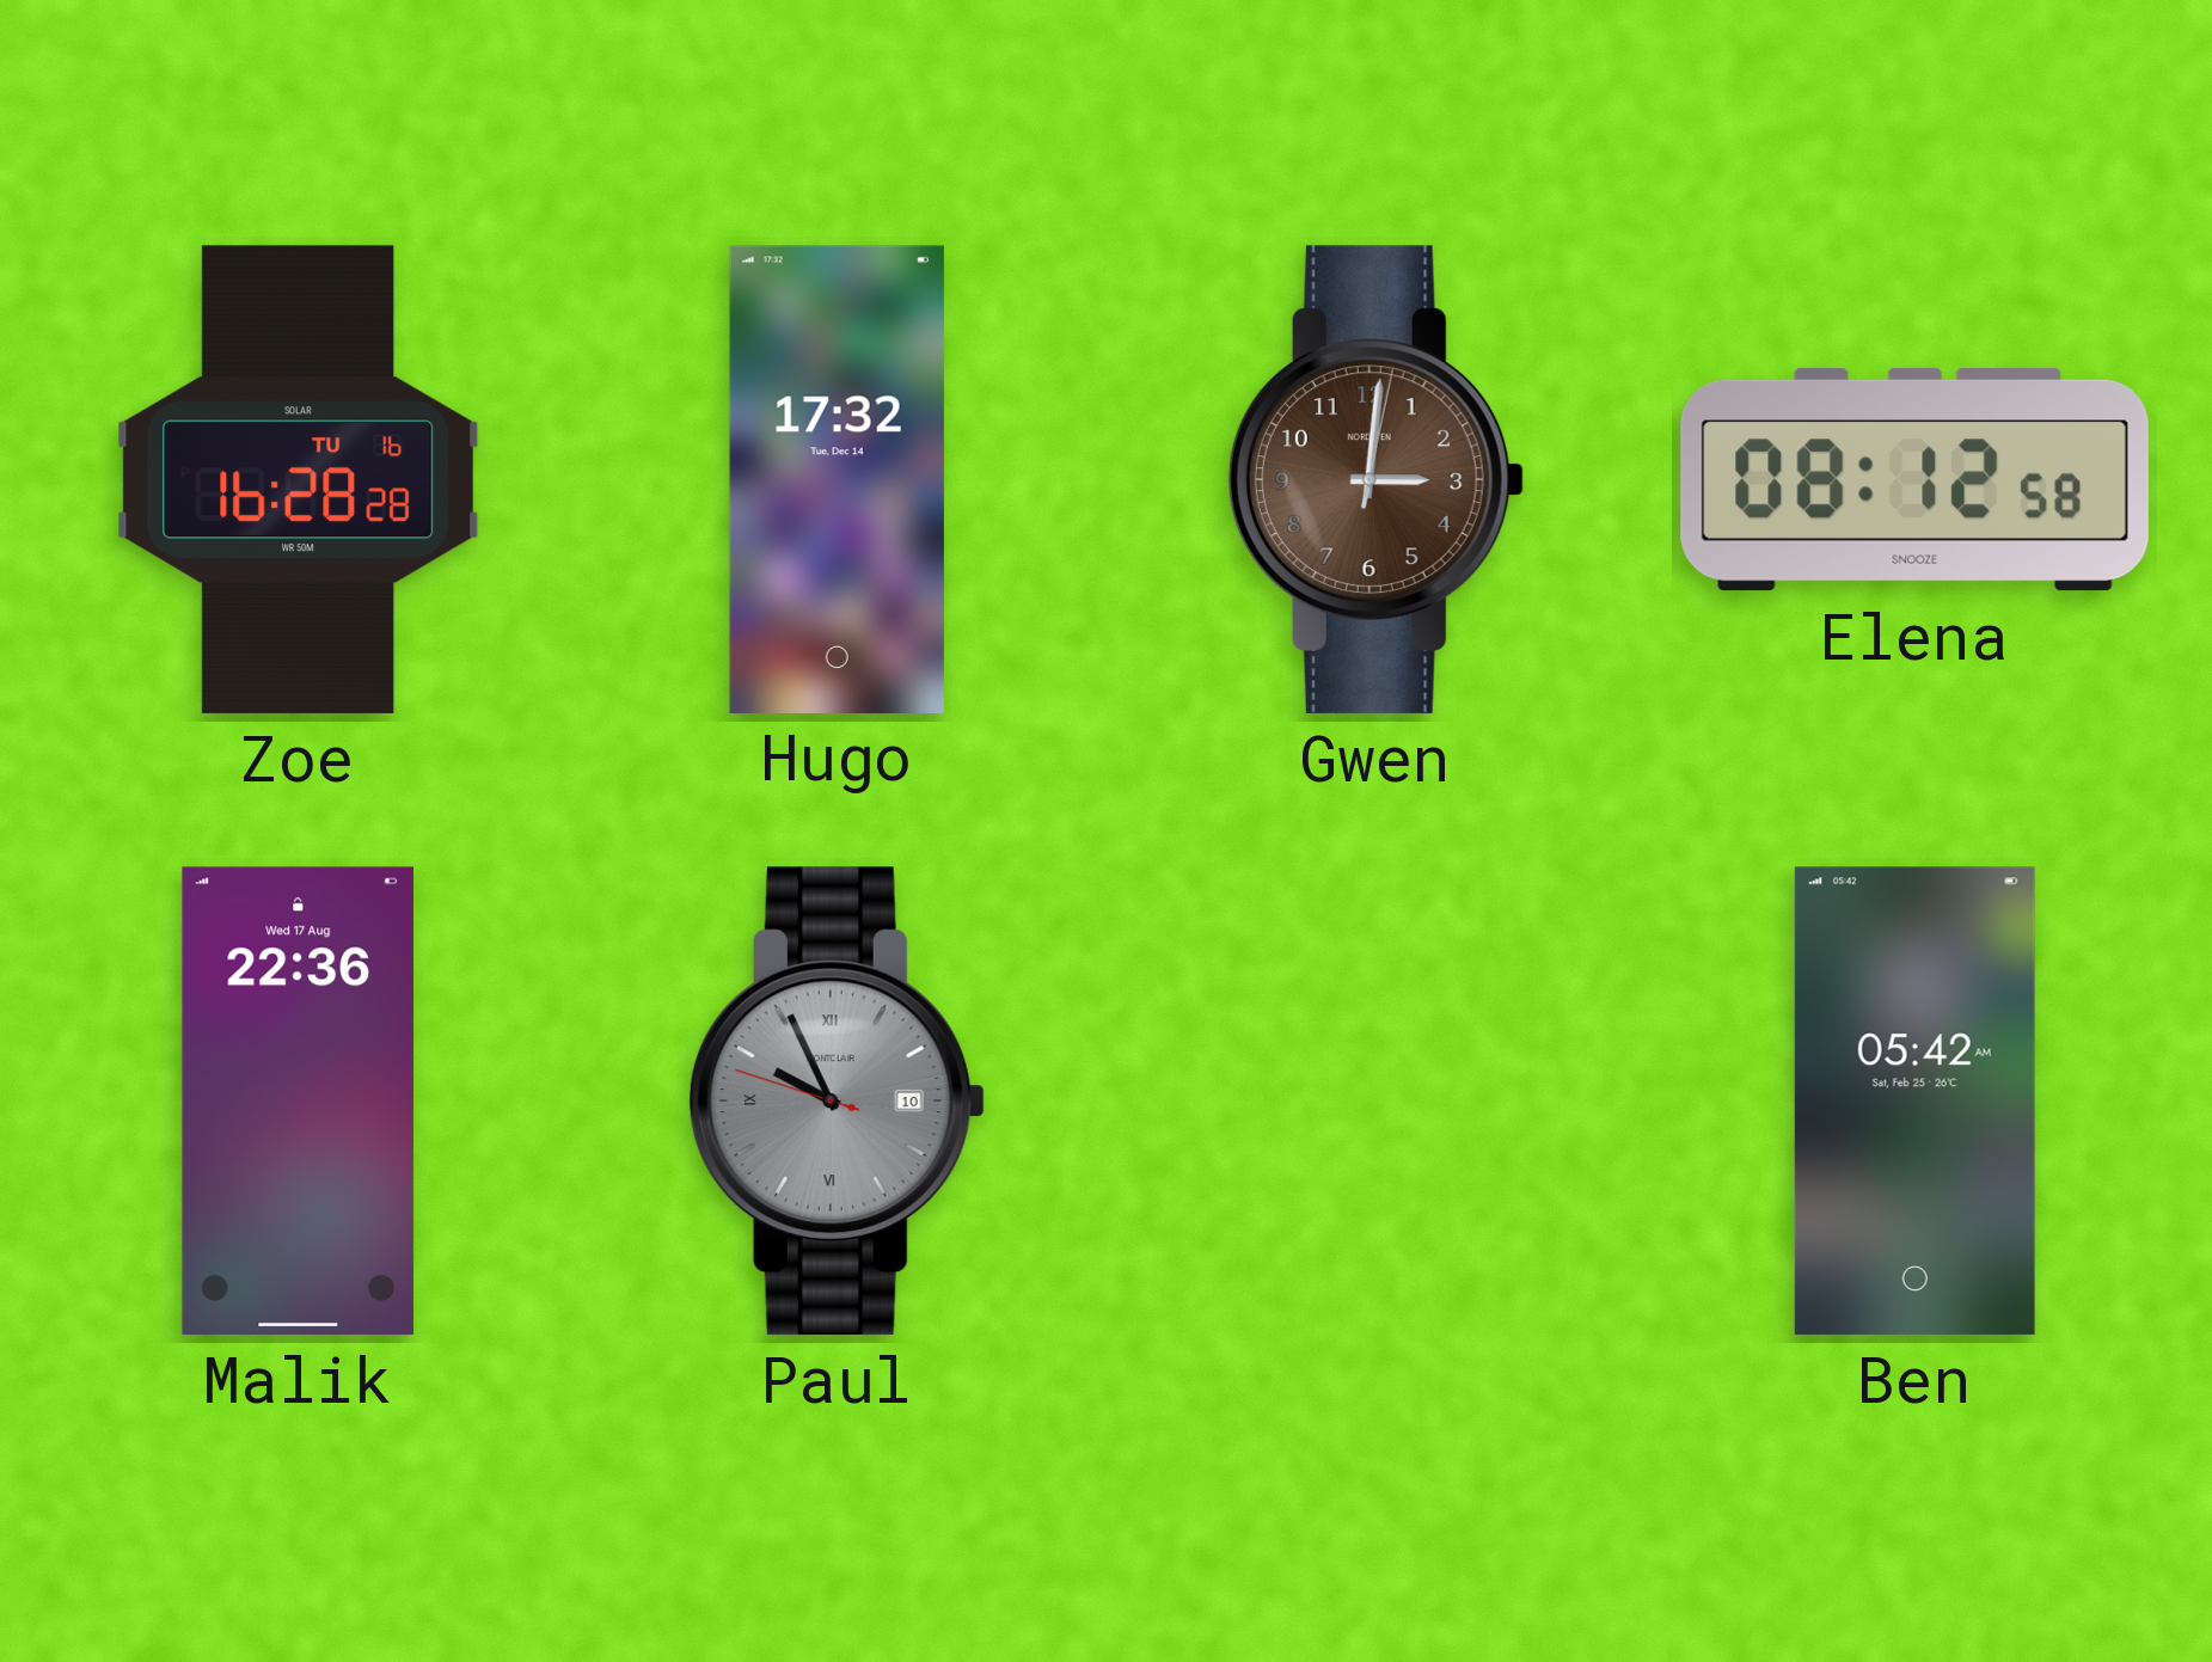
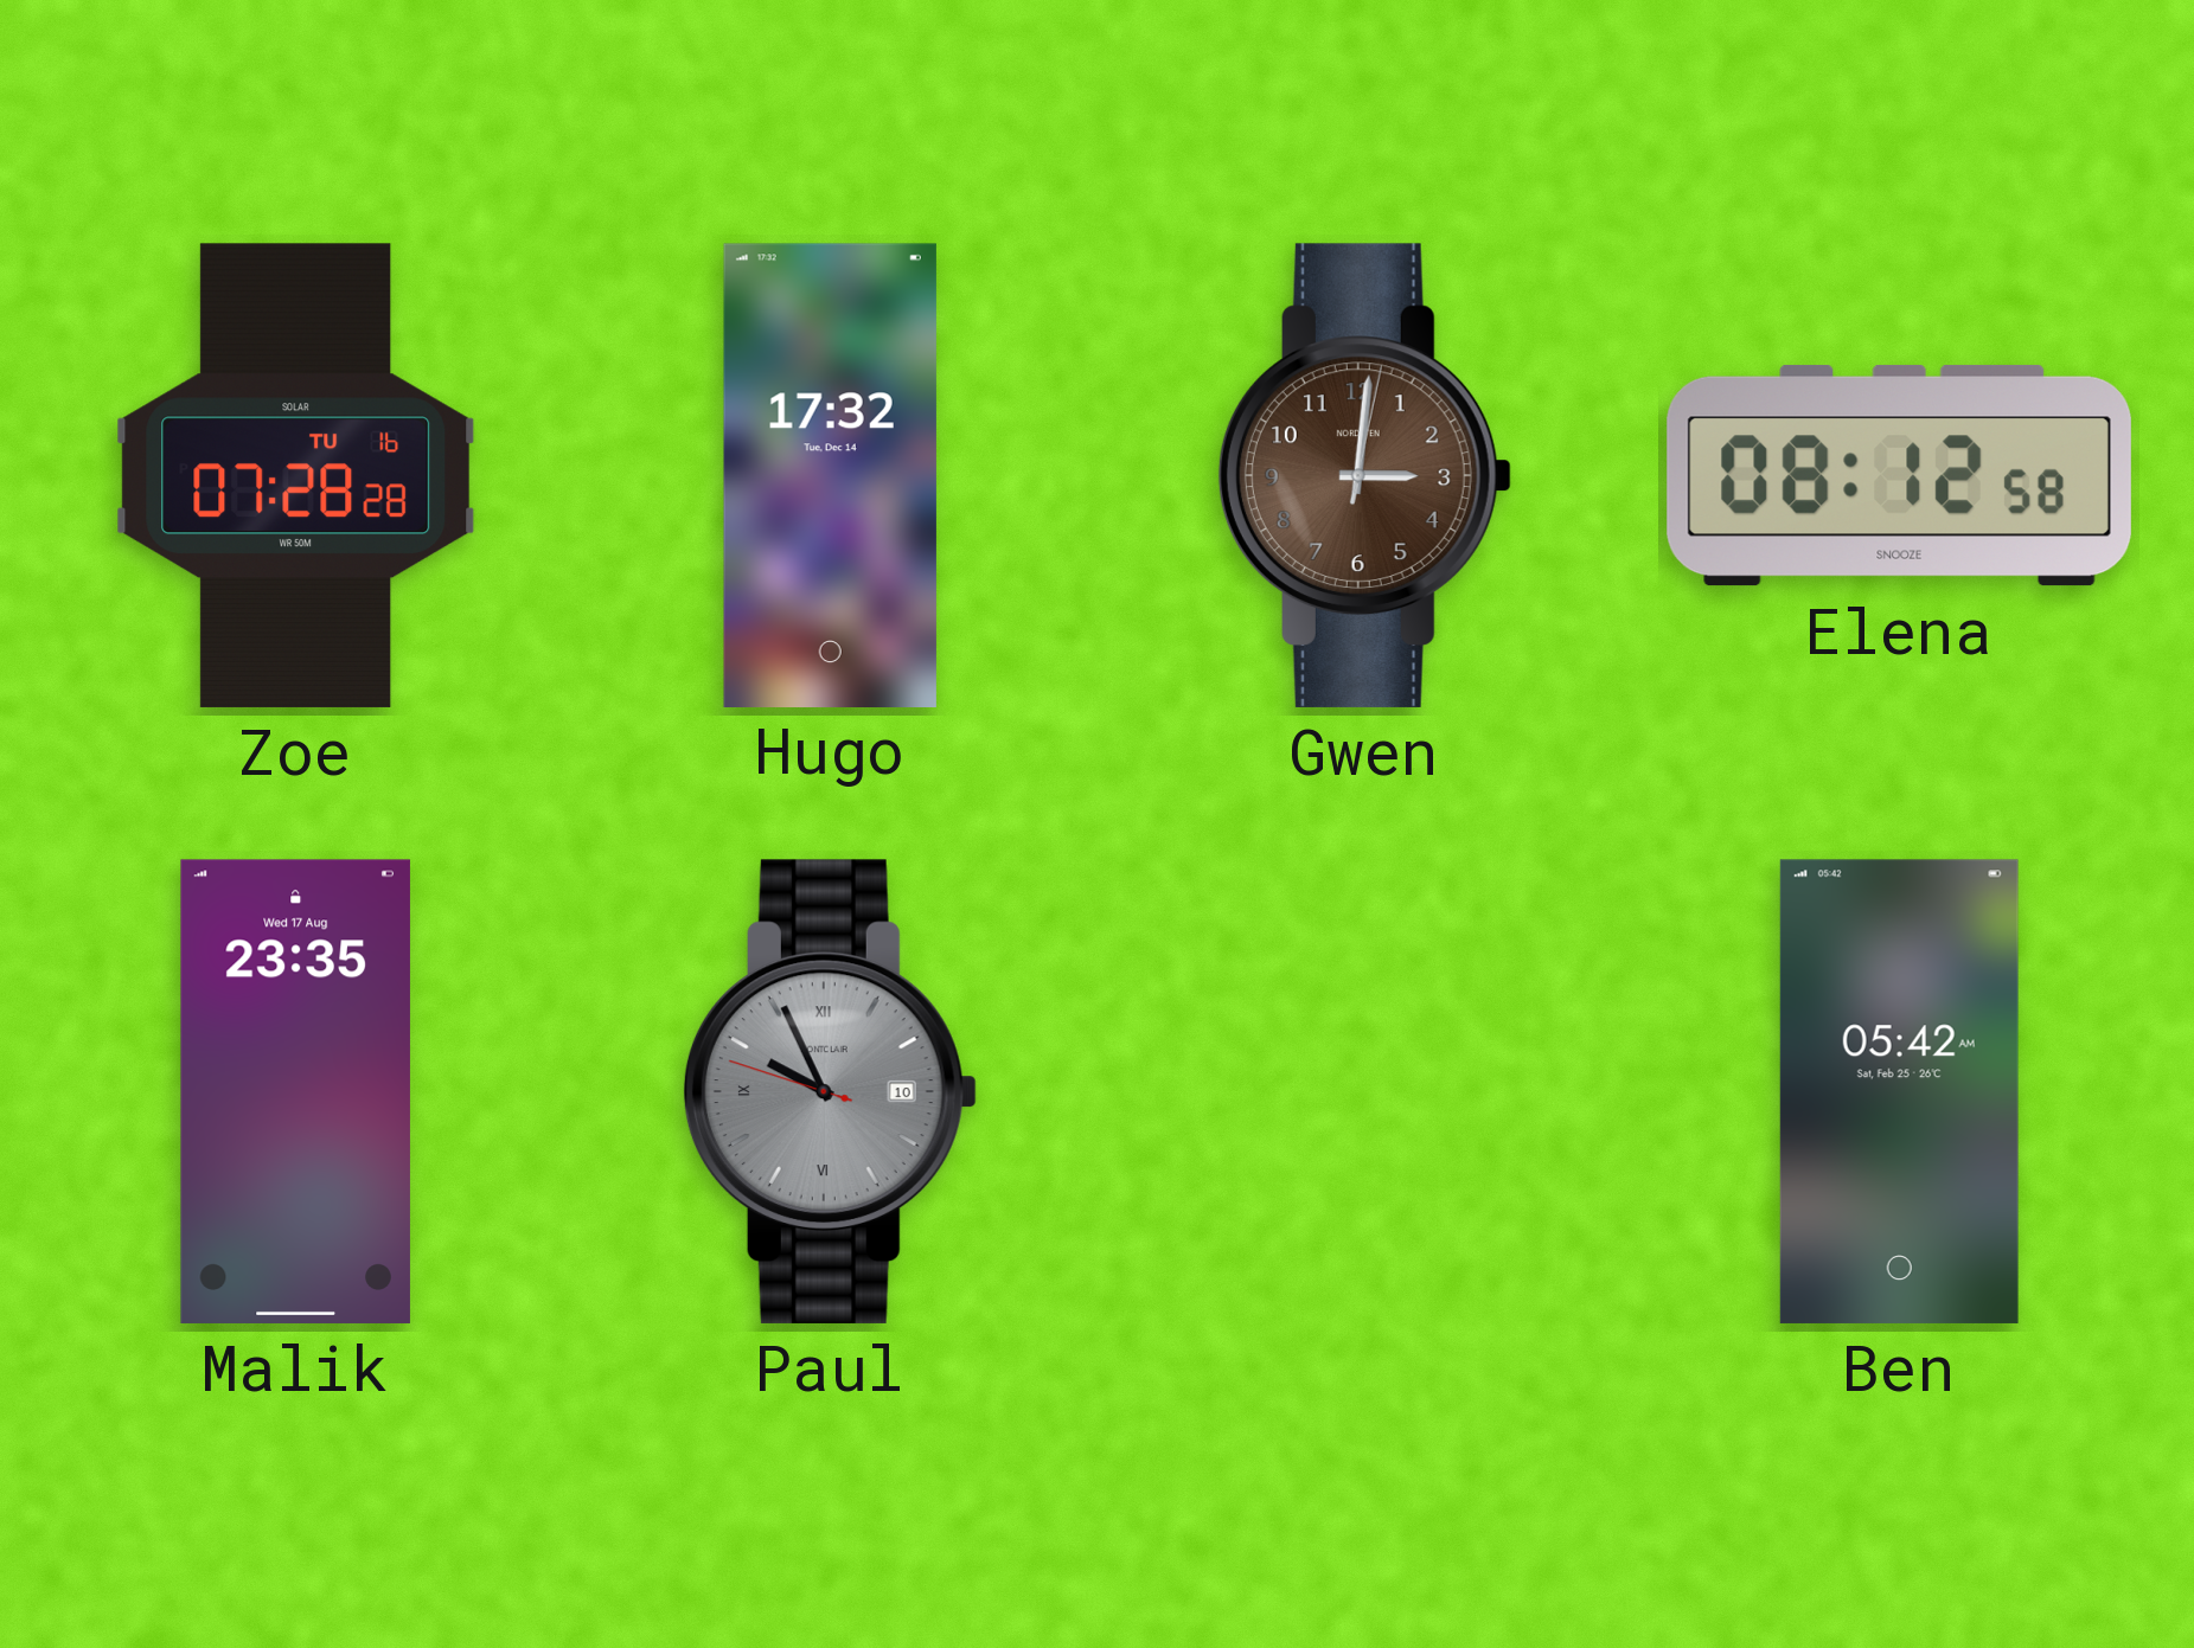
Zoe: 16:28 -> 07:28
Malik: 22:36 -> 23:35
